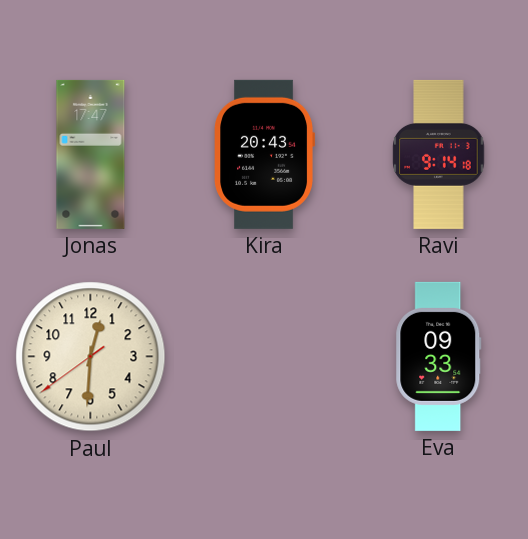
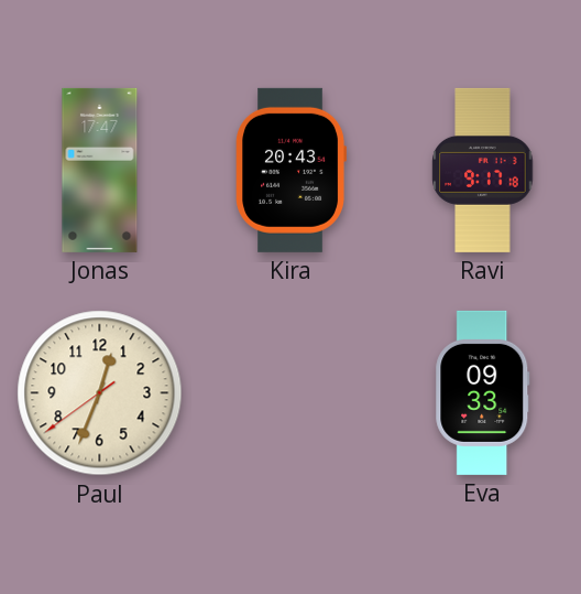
Ravi: 9:14 -> 9:17
Paul: 12:30 -> 12:33
